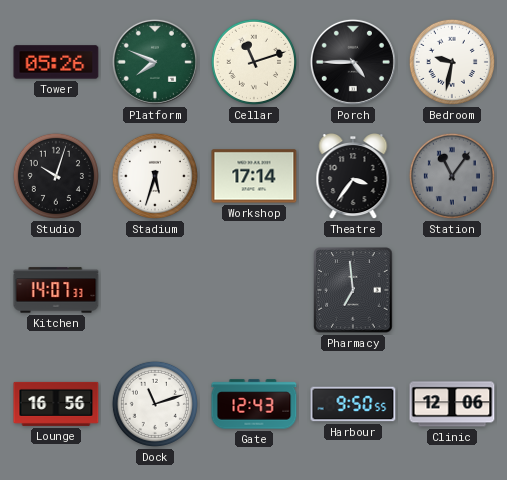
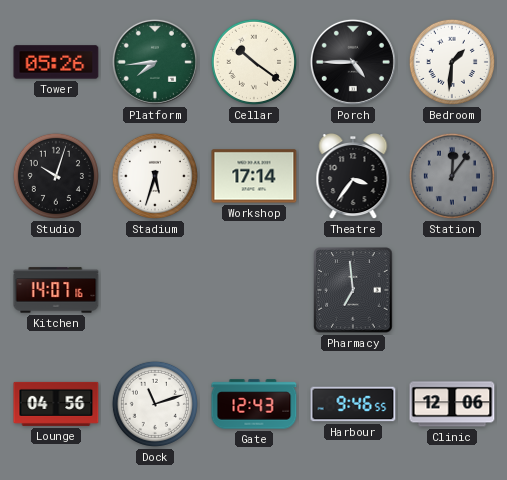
Platform: 7:49 -> 7:44
Cellar: 11:12 -> 10:21
Bedroom: 9:32 -> 1:31
Station: 11:06 -> 12:06
Kitchen: 14:07:33 -> 14:07:16
Lounge: 16:56 -> 04:56
Harbour: 9:50 -> 9:46
